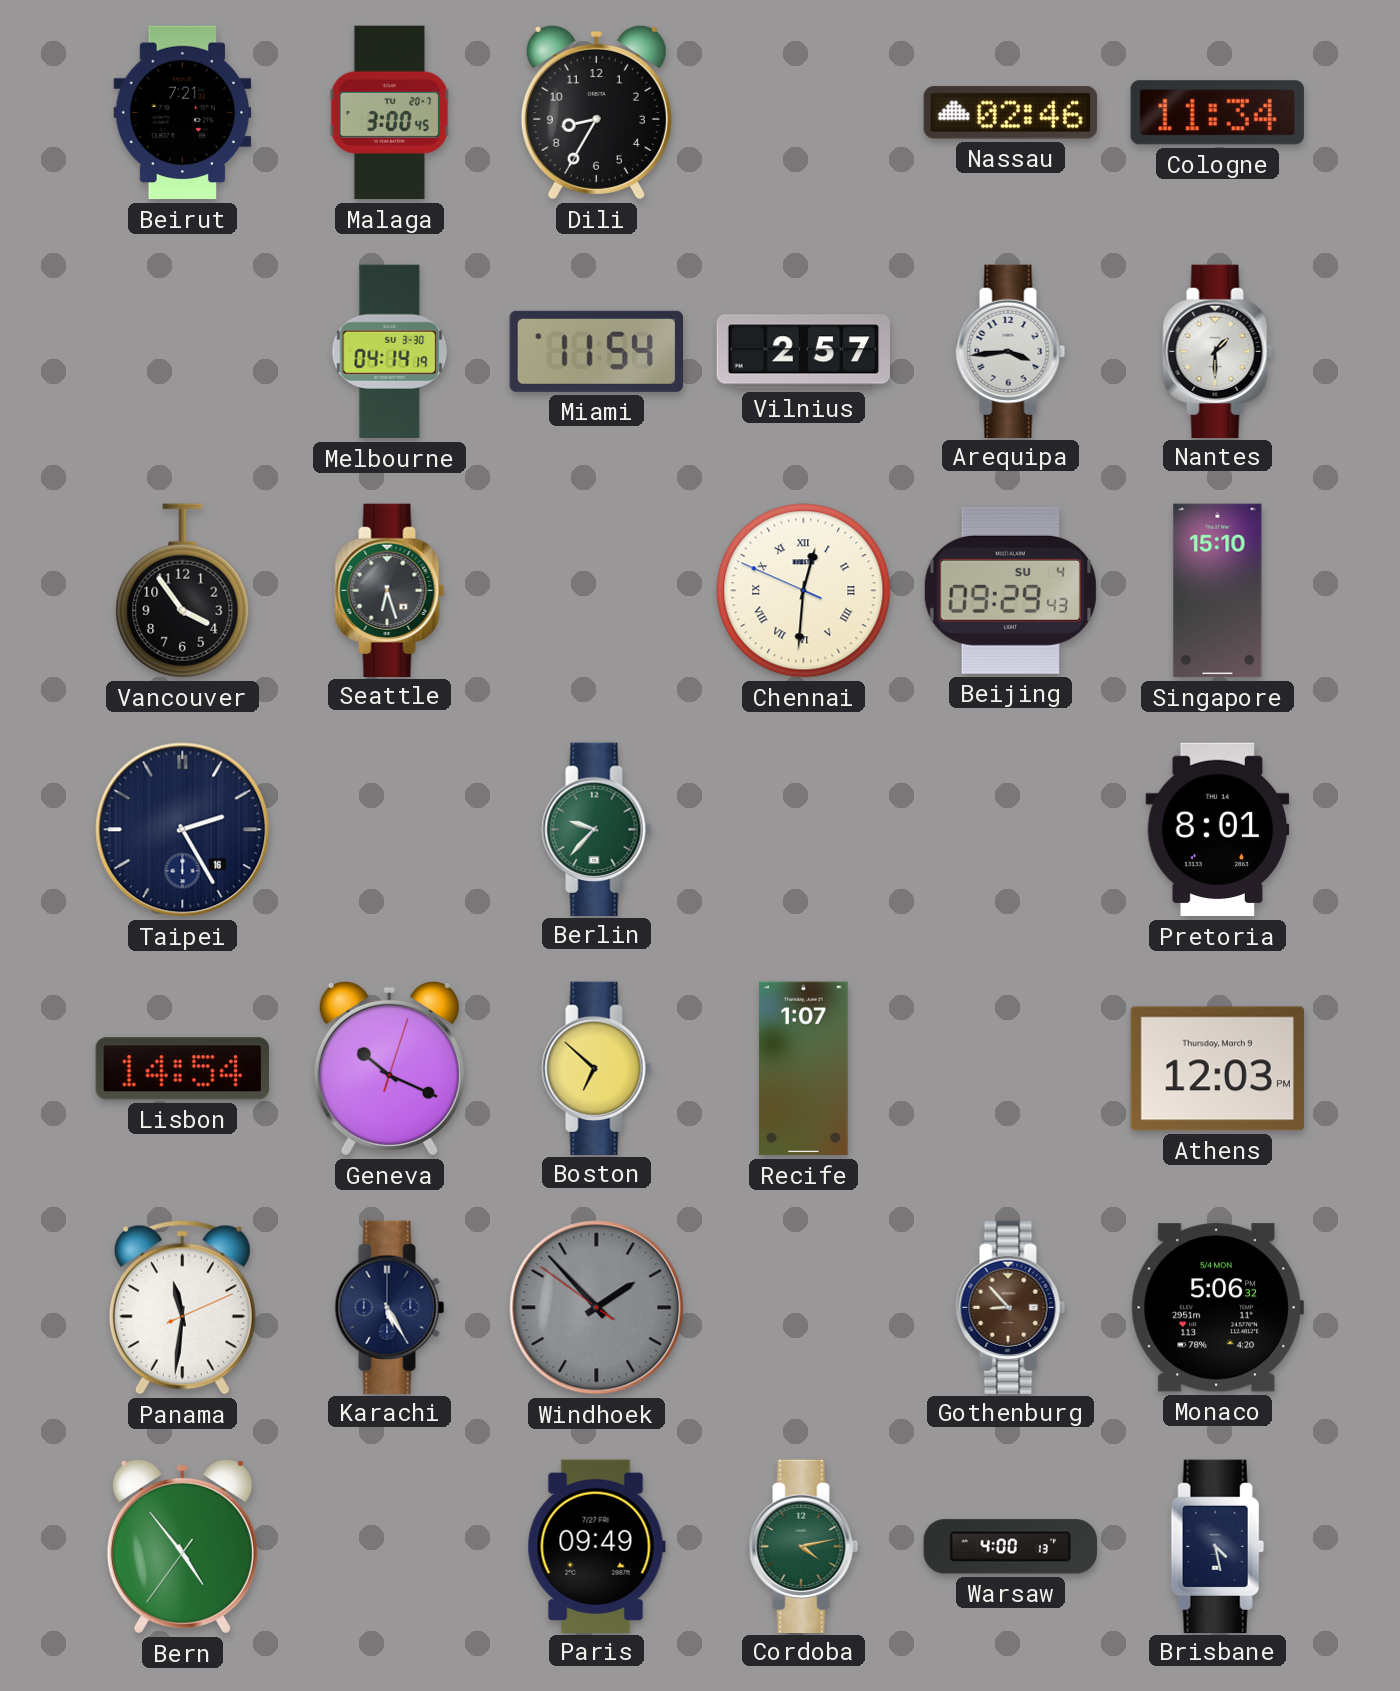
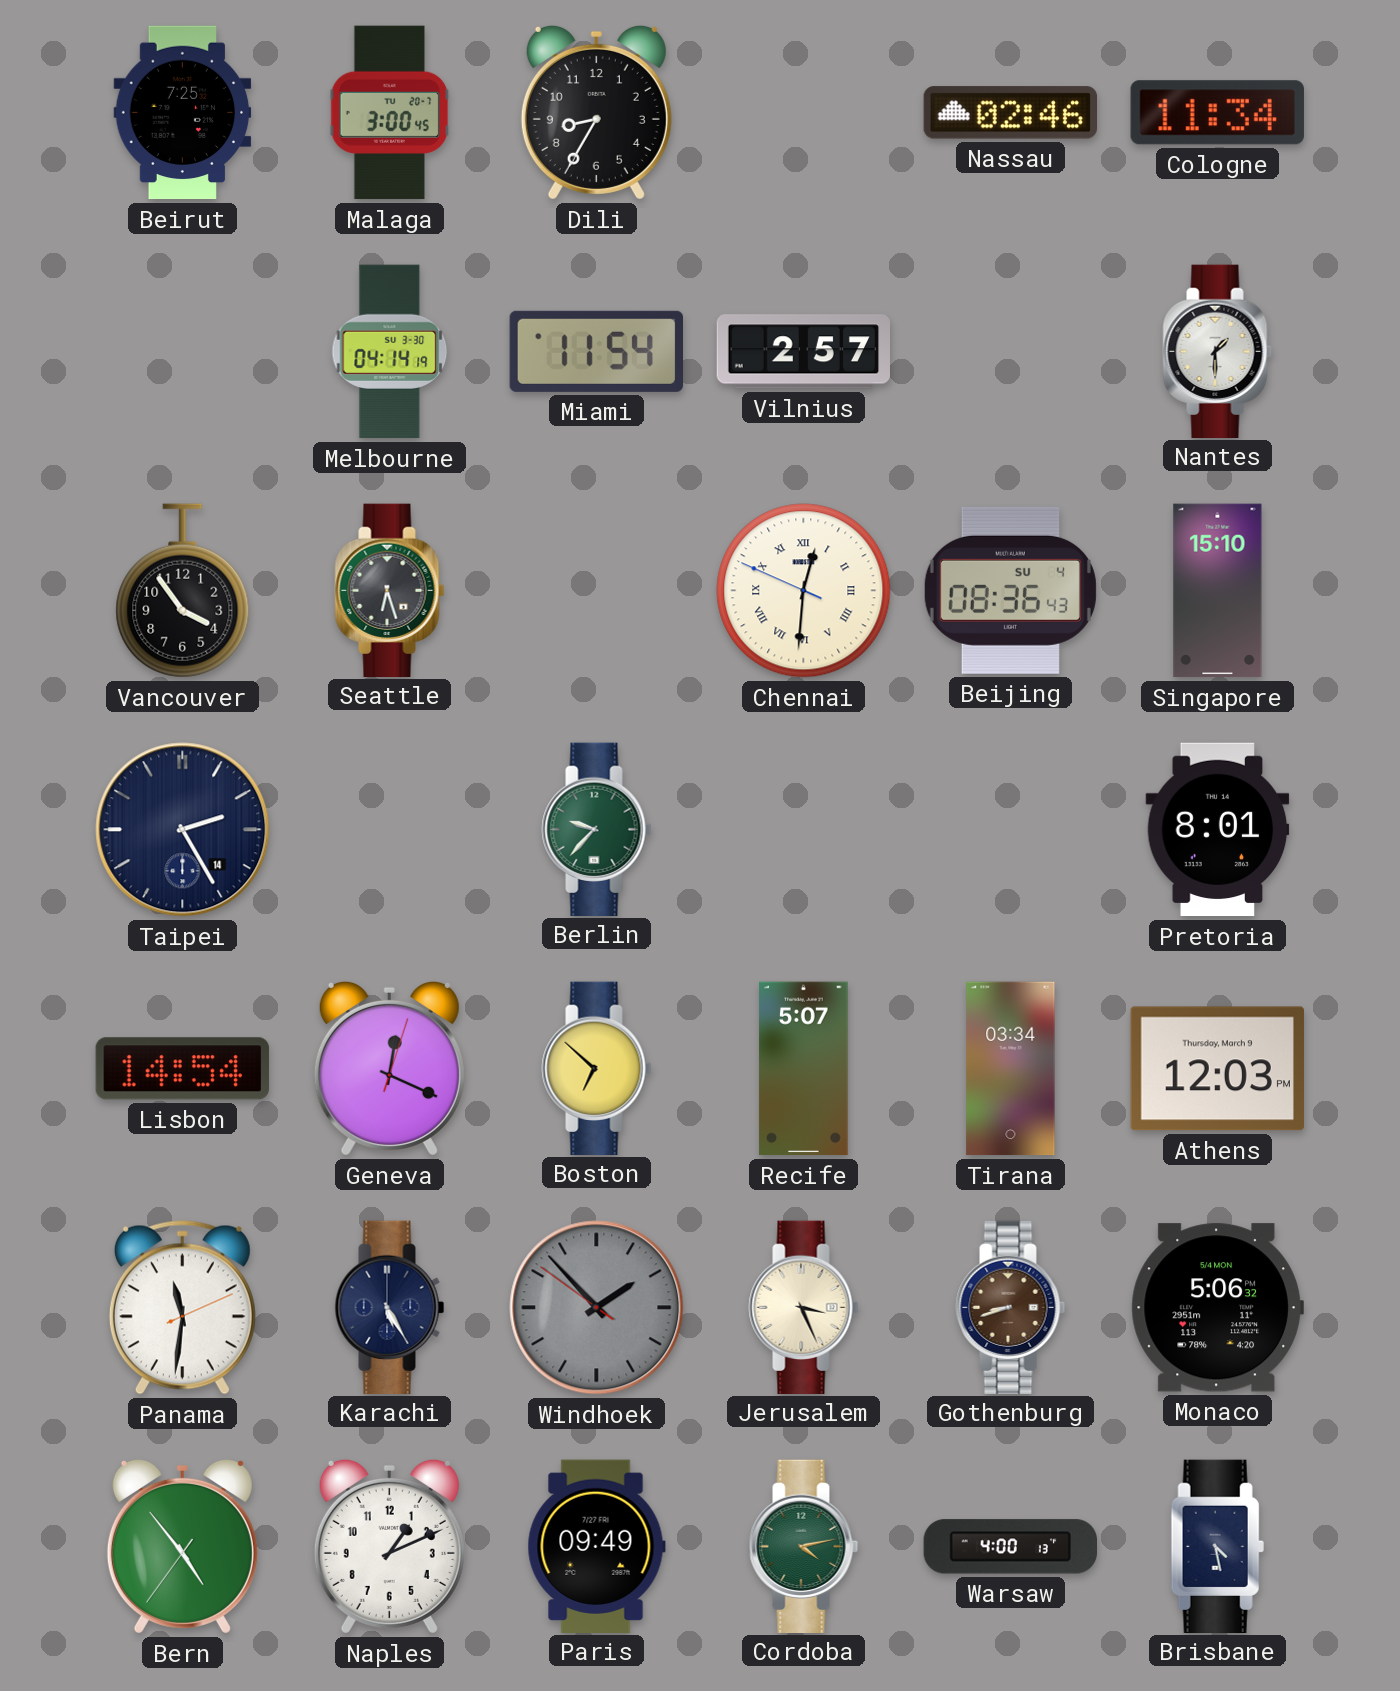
Beirut: 7:21 -> 7:25
Arequipa: 3:44 -> none
Beijing: 09:29 -> 08:36
Taipei date: 16 -> 14
Geneva: 10:19 -> 12:19
Recife: 1:07 -> 5:07
Tirana: none -> 03:34
Jerusalem: none -> 3:26
Gothenburg: 8:53 -> 8:42
Naples: none -> 1:11
